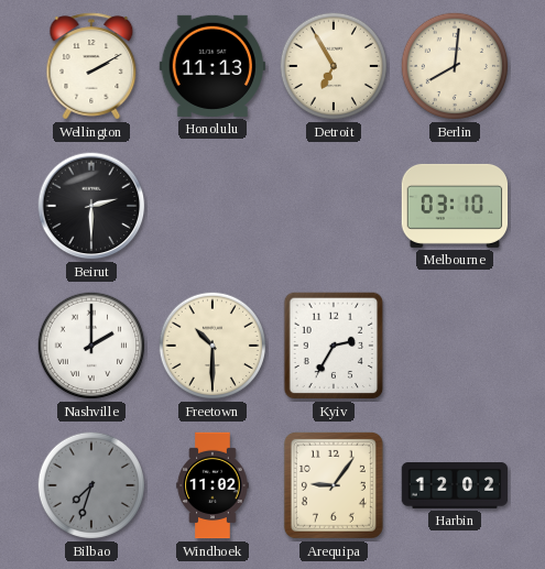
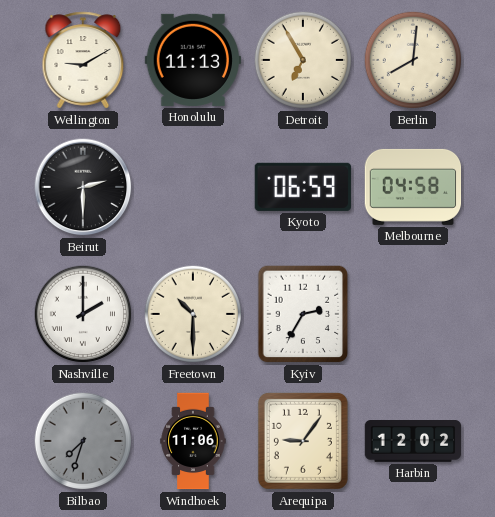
Wellington: 2:10 -> 9:10
Kyoto: none -> 06:59
Melbourne: 03:10 -> 04:58
Windhoek: 11:02 -> 11:06
